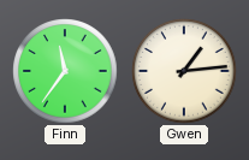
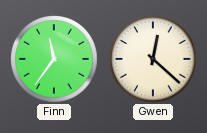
Gwen: 1:14 -> 12:22
